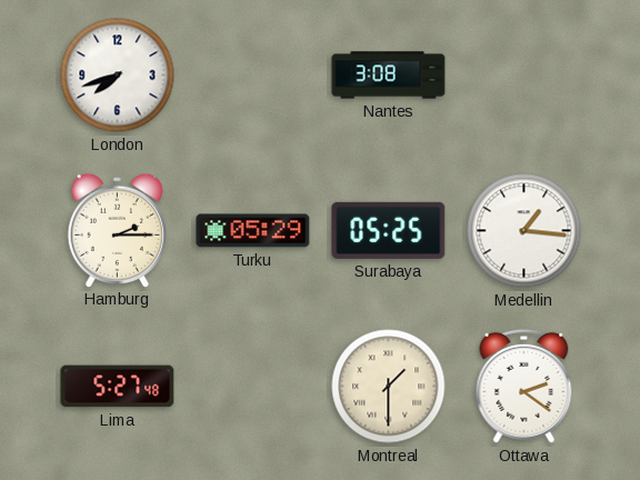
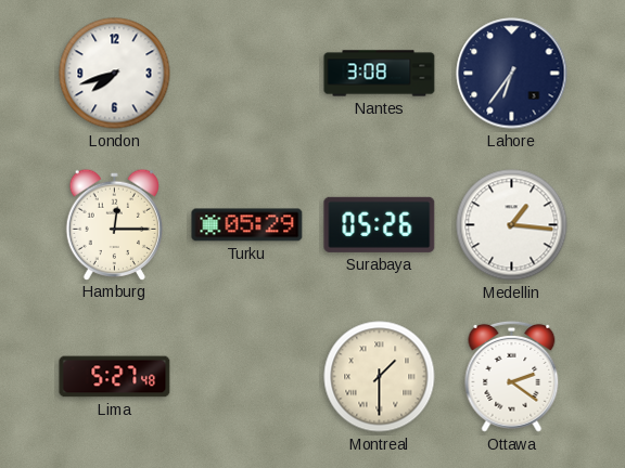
Lahore: none -> 6:36
Hamburg: 2:15 -> 12:15
Surabaya: 05:25 -> 05:26
